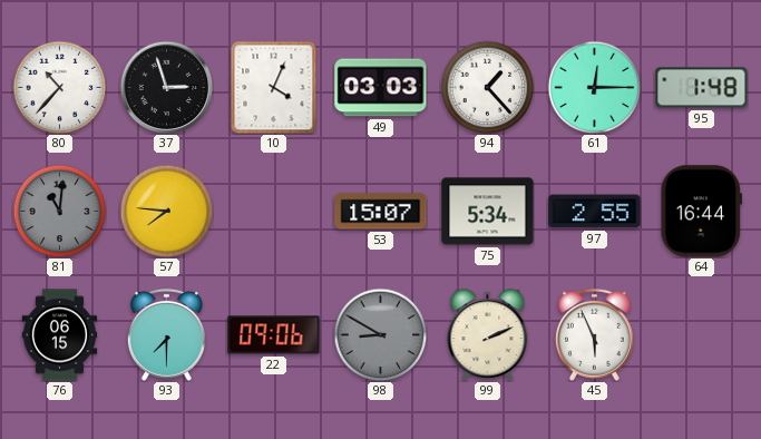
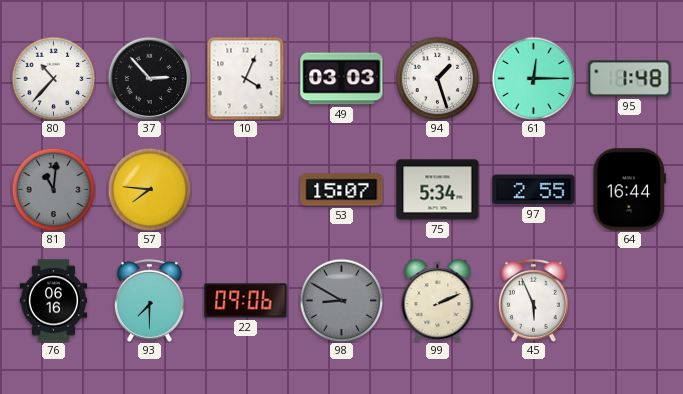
37: 2:57 -> 2:53
94: 1:23 -> 1:27
76: 06:15 -> 06:16
